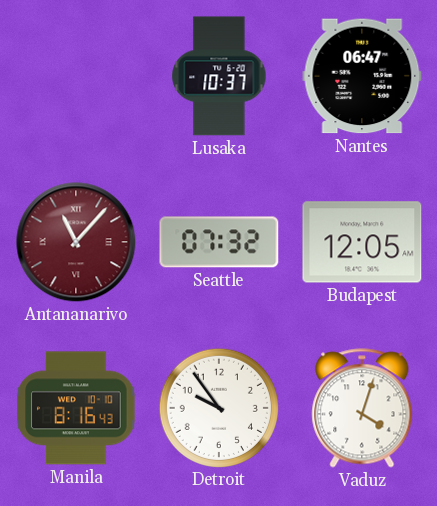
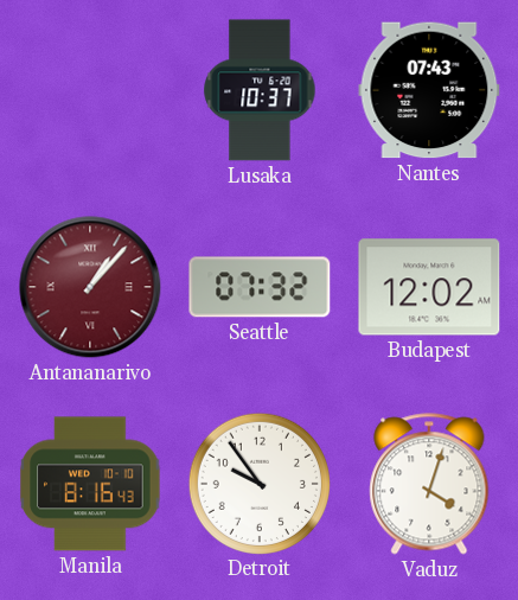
Nantes: 06:47 -> 07:43
Antananarivo: 11:07 -> 1:07
Budapest: 12:05 -> 12:02
